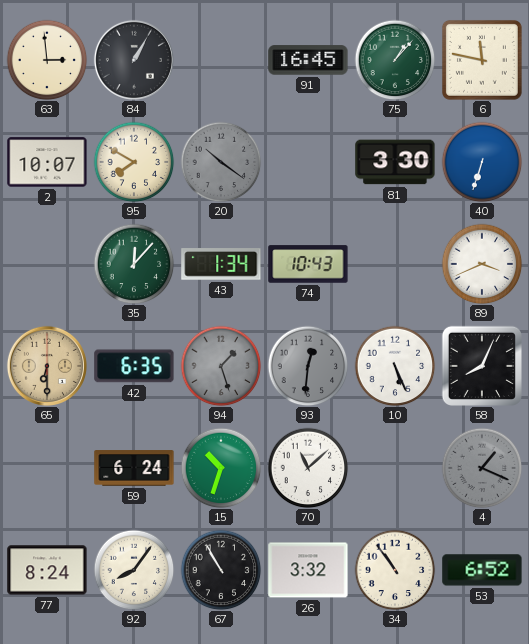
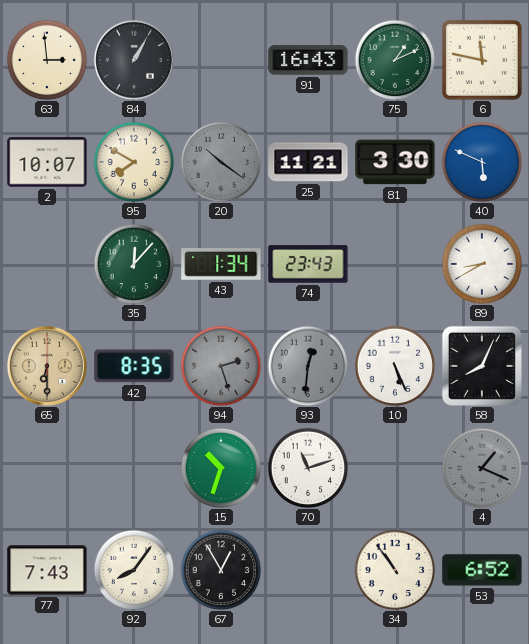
91: 16:45 -> 16:43
75: 1:07 -> 1:11
25: none -> 11:21
40: 6:33 -> 5:49
74: 10:43 -> 23:43
89: 3:41 -> 8:40
42: 6:35 -> 8:35
94: 1:27 -> 2:27
59: 6:24 -> none
70: 11:08 -> 11:12
77: 8:24 -> 7:43
67: 10:55 -> 12:55
26: 3:32 -> none
